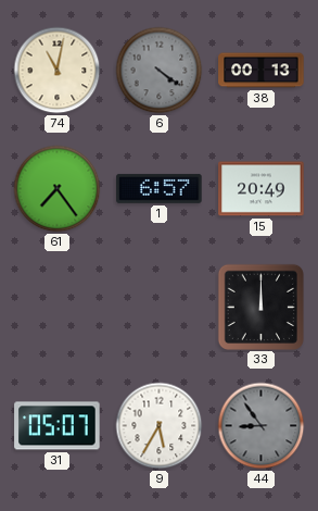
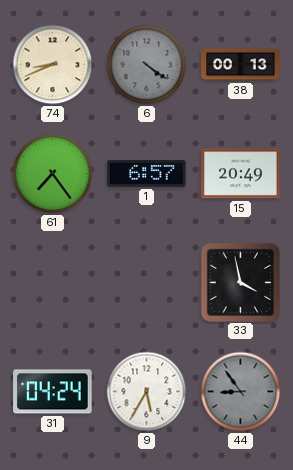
74: 11:02 -> 8:41
33: 12:00 -> 3:58
31: 05:07 -> 04:24
